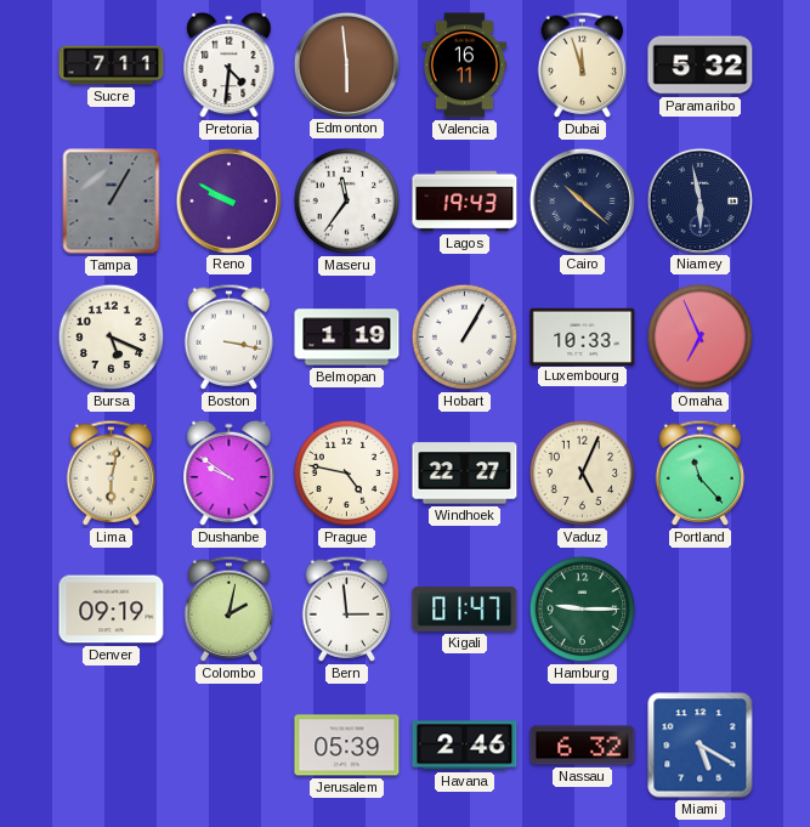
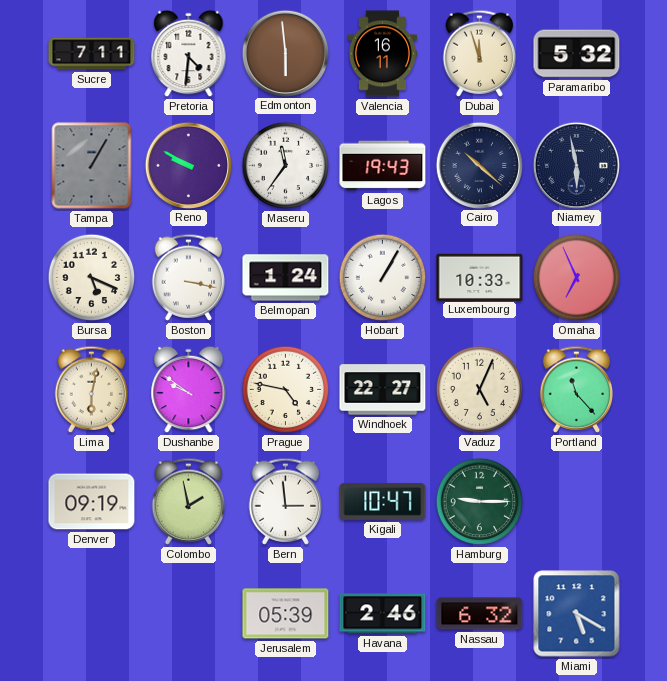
Belmopan: 1:19 -> 1:24
Colombo: 2:02 -> 1:58
Kigali: 01:47 -> 10:47
